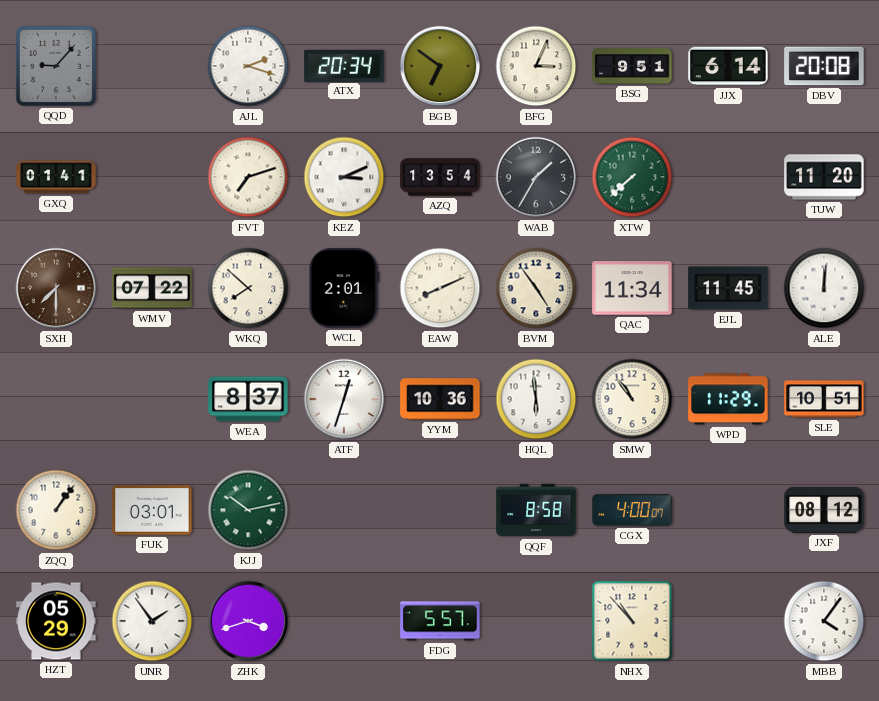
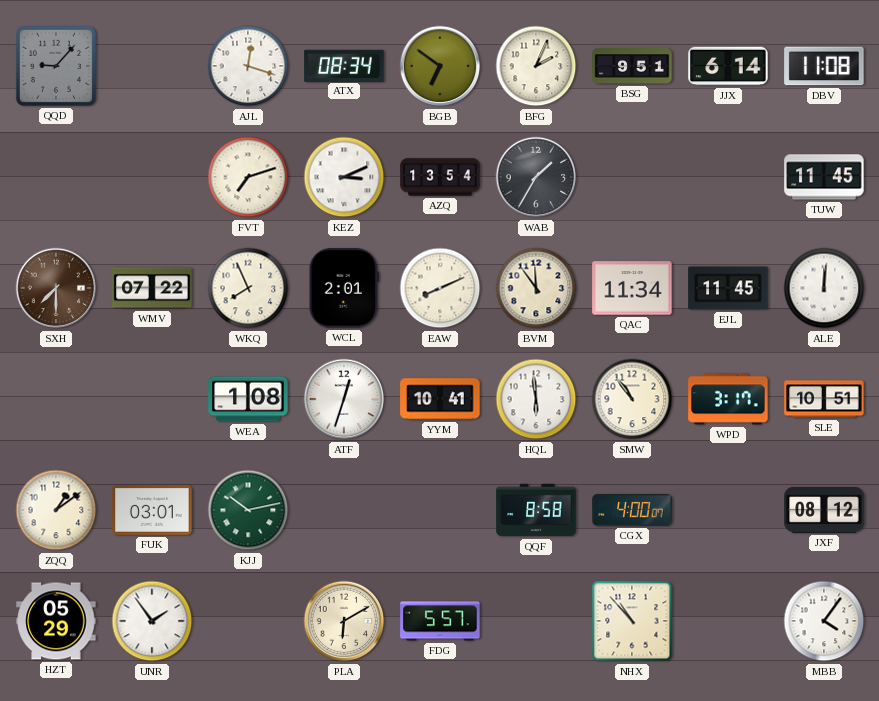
AJL: 2:18 -> 12:18
ATX: 20:34 -> 08:34
BFG: 3:04 -> 2:04
DBV: 20:08 -> 11:08
GXQ: 01:41 -> none
XTW: 7:38 -> none
TUW: 11:20 -> 11:45
WKQ: 7:52 -> 7:56
BVM: 4:54 -> 11:54
WEA: 8:37 -> 1:08
YYM: 10:36 -> 10:41
WPD: 11:29 -> 3:17
ZQQ: 1:06 -> 1:09
ZHK: 3:42 -> none
PLA: none -> 6:10
